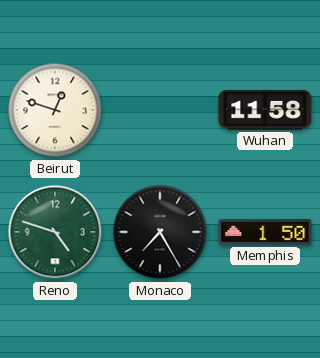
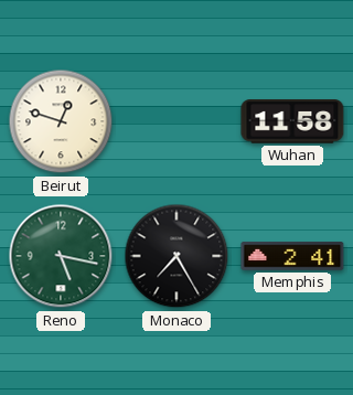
Reno: 4:48 -> 5:17
Memphis: 1:50 -> 2:41
